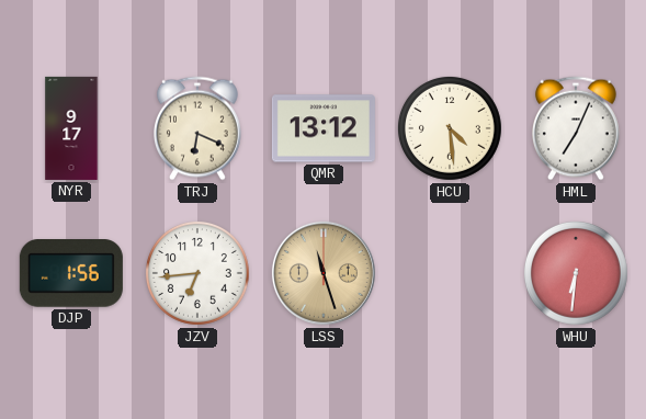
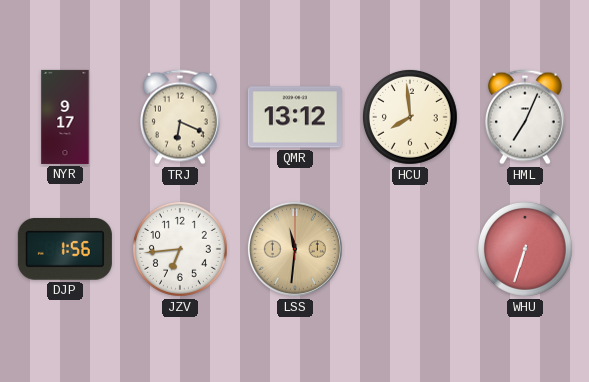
HCU: 4:29 -> 7:59
LSS: 11:27 -> 11:31
WHU: 6:31 -> 6:33
